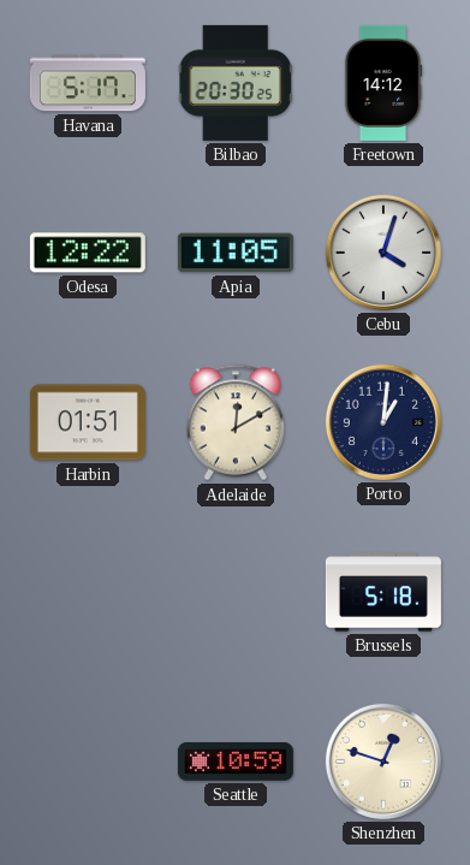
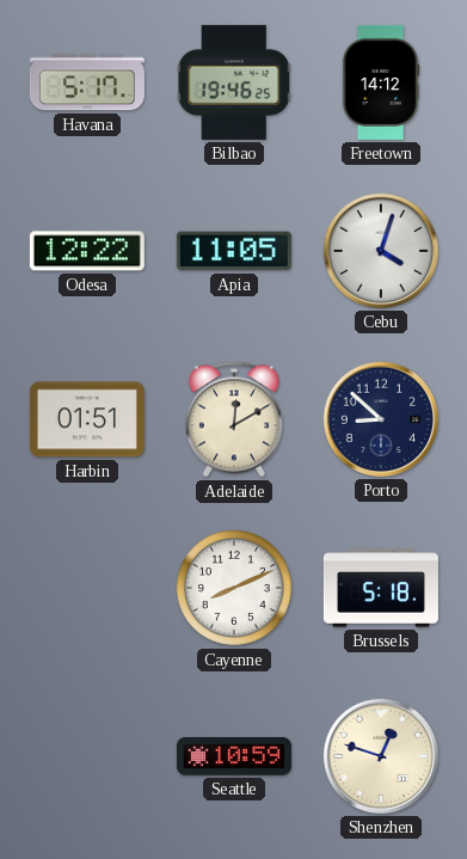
Bilbao: 20:30 -> 19:46
Porto: 1:01 -> 8:52
Cayenne: none -> 8:11
